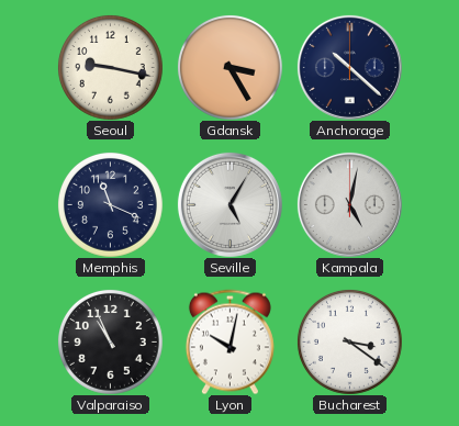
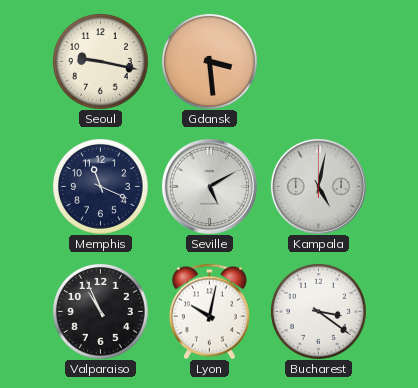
Gdansk: 3:25 -> 3:29
Anchorage: 10:22 -> none
Seville: 5:05 -> 5:10
